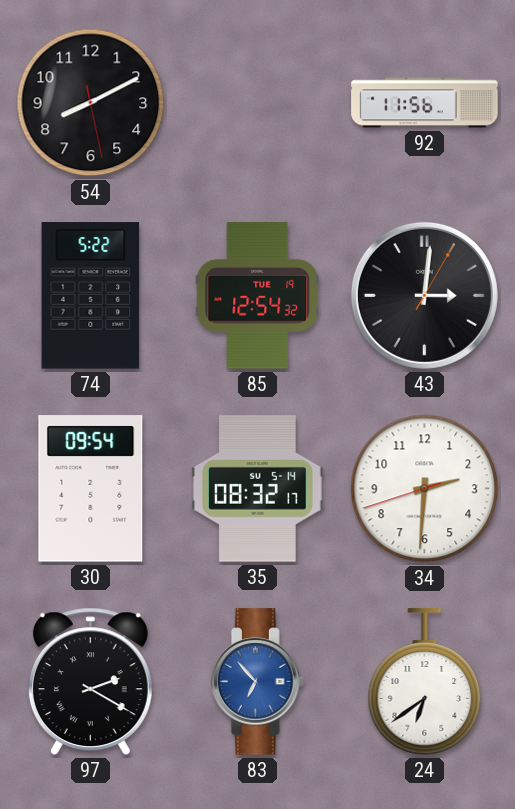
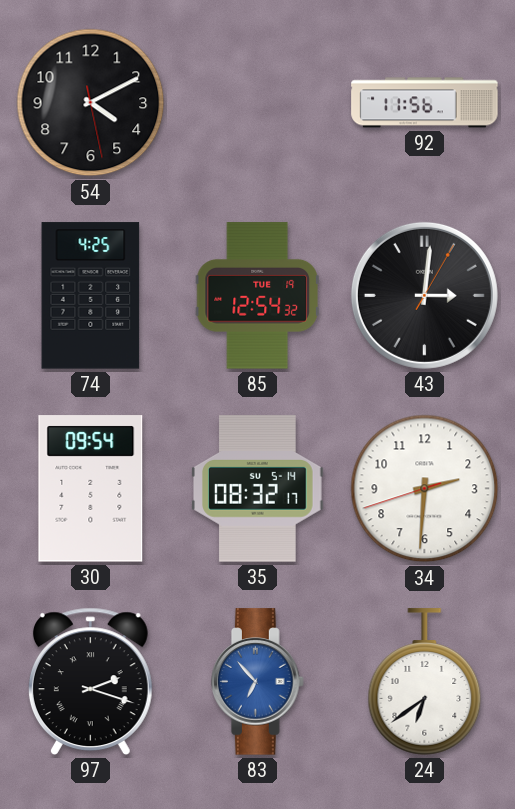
54: 8:10 -> 4:10
74: 5:22 -> 4:25
97: 2:20 -> 2:18
